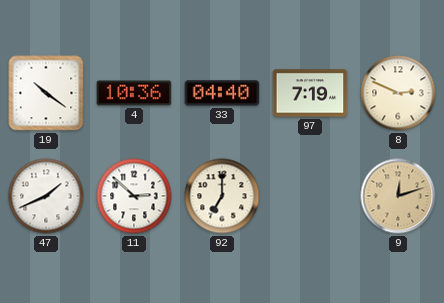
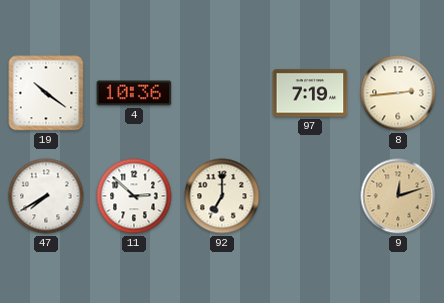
33: 04:40 -> none
8: 2:49 -> 2:44
47: 1:41 -> 7:40
